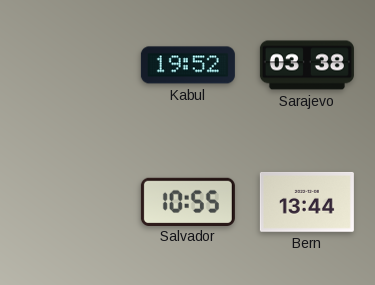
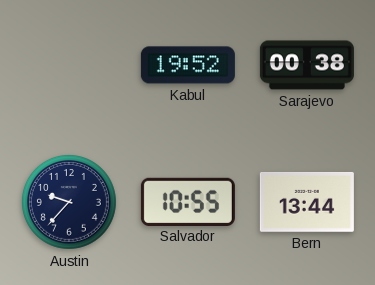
Sarajevo: 03:38 -> 00:38
Austin: none -> 9:37
